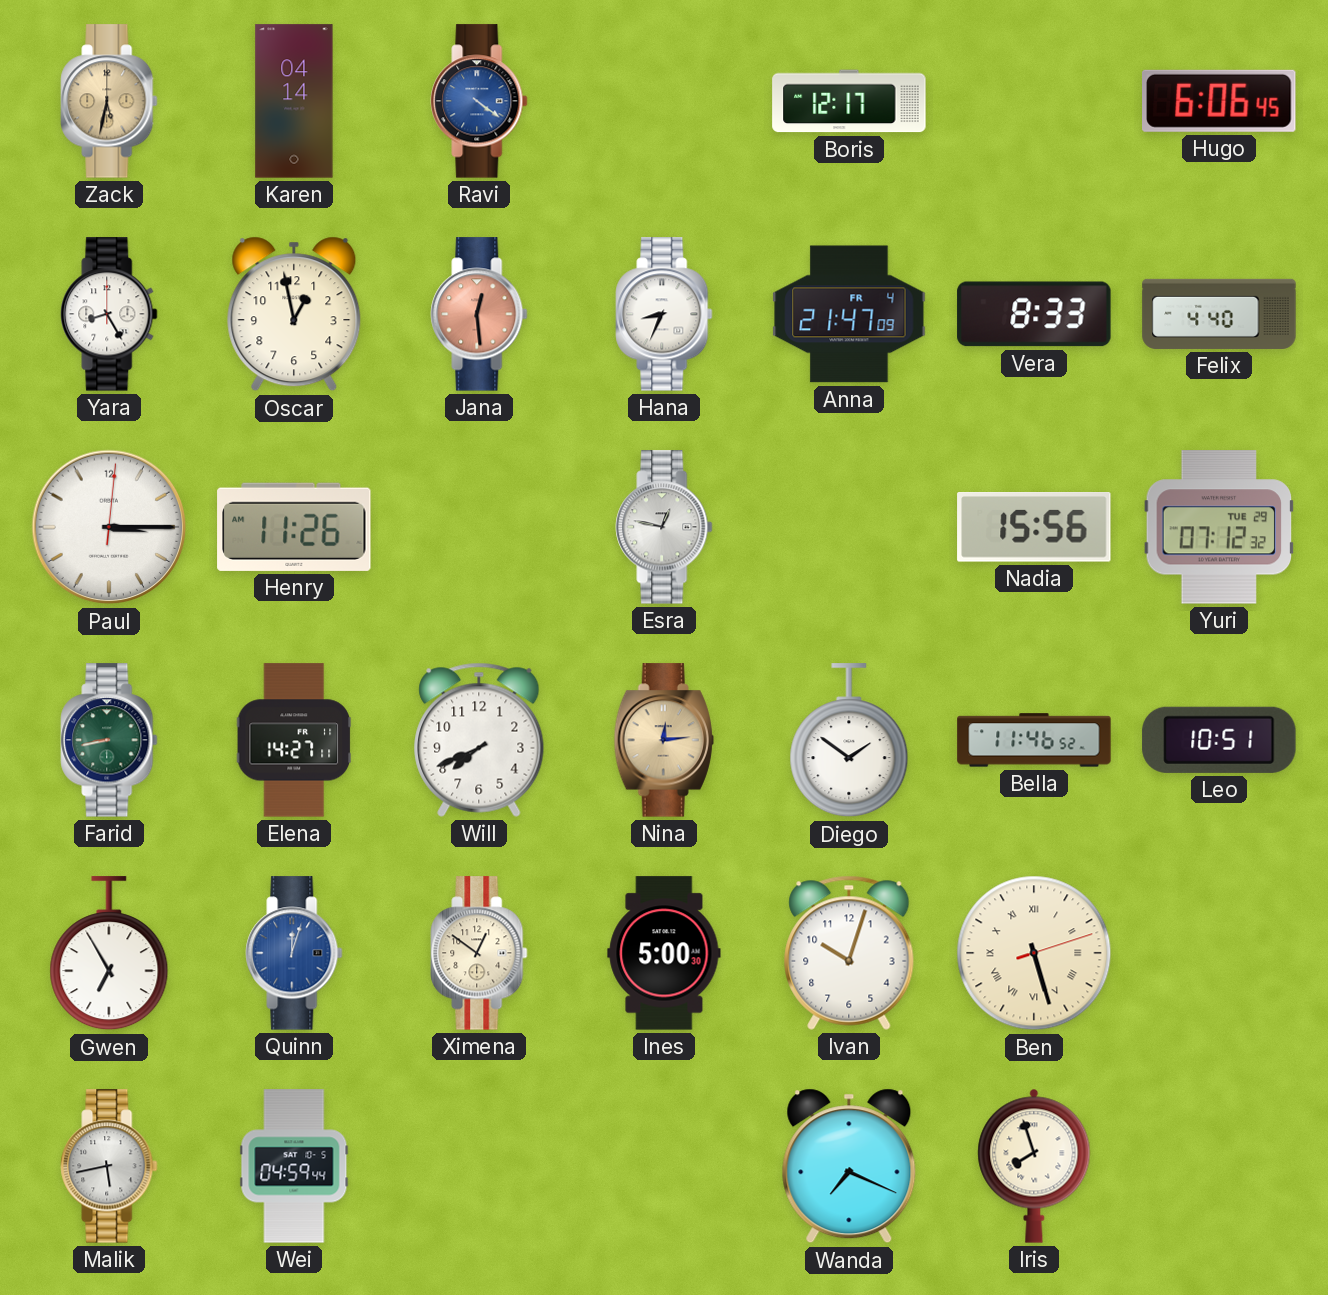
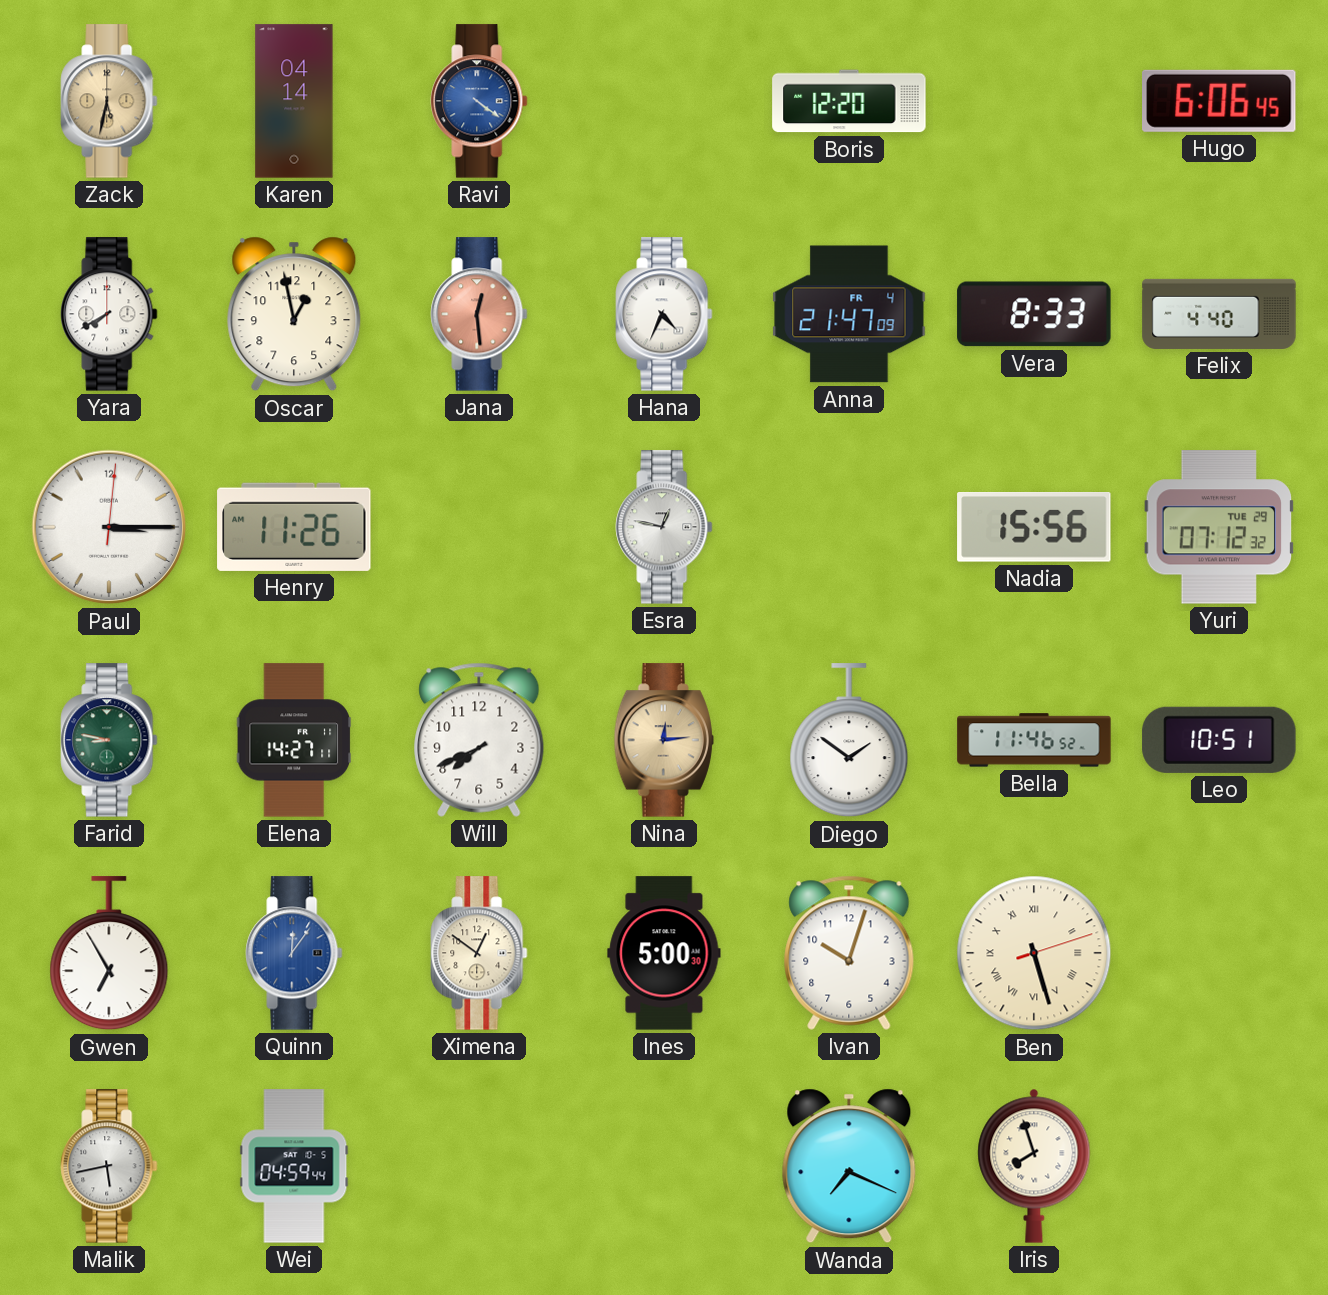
Boris: 12:17 -> 12:20
Yara: 8:25 -> 7:40
Hana: 8:34 -> 4:34
Farid: 8:43 -> 8:47
Quinn: 12:03 -> 12:06
